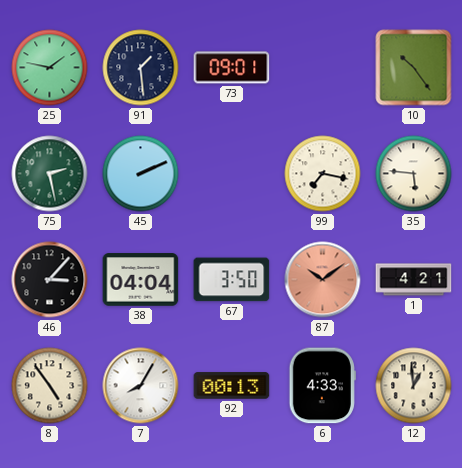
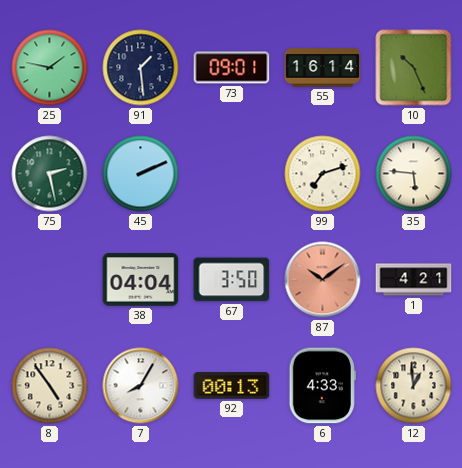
55: none -> 16:14
10: 10:24 -> 10:26
99: 7:17 -> 7:12
46: 3:07 -> none
